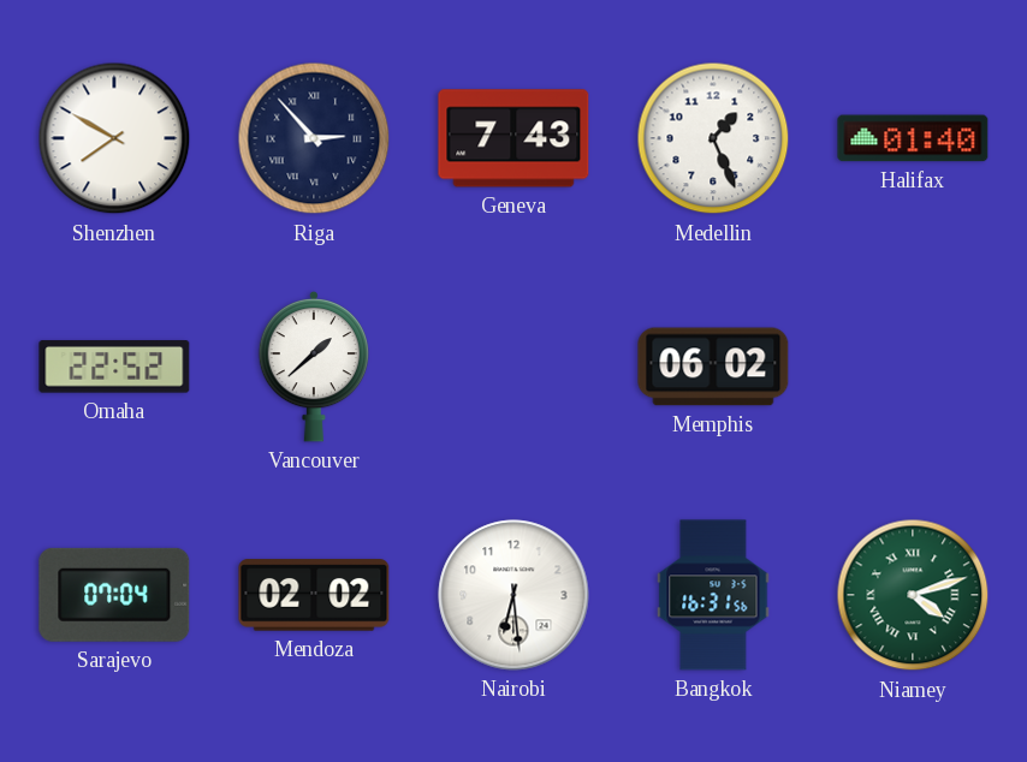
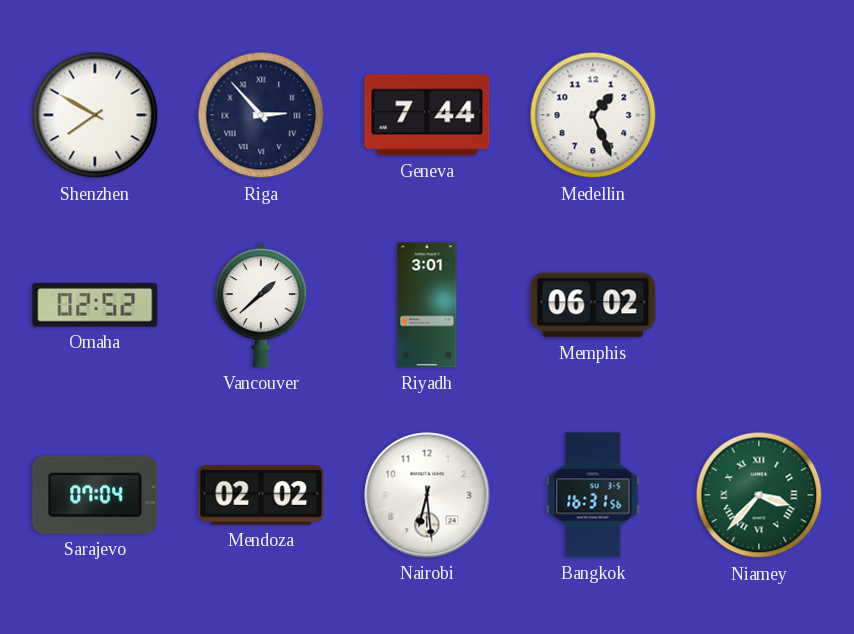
Geneva: 7:43 -> 7:44
Halifax: 01:40 -> none
Omaha: 22:52 -> 02:52
Riyadh: none -> 3:01
Niamey: 4:12 -> 3:37
